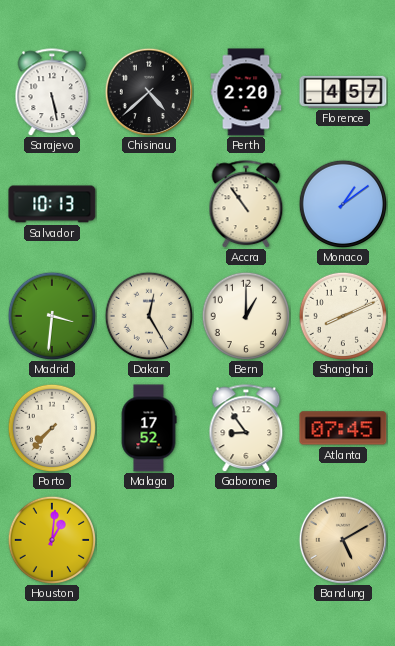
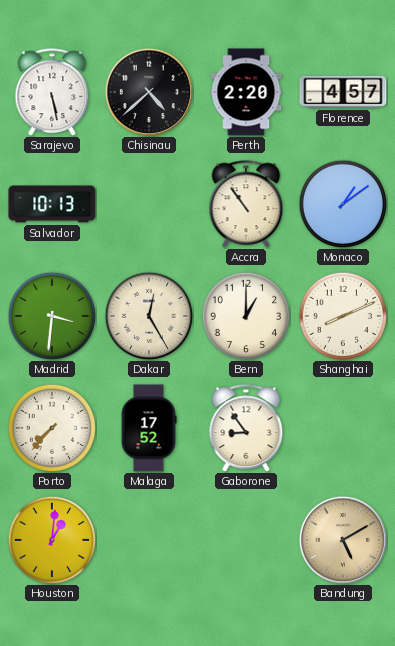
Atlanta: 07:45 -> none
